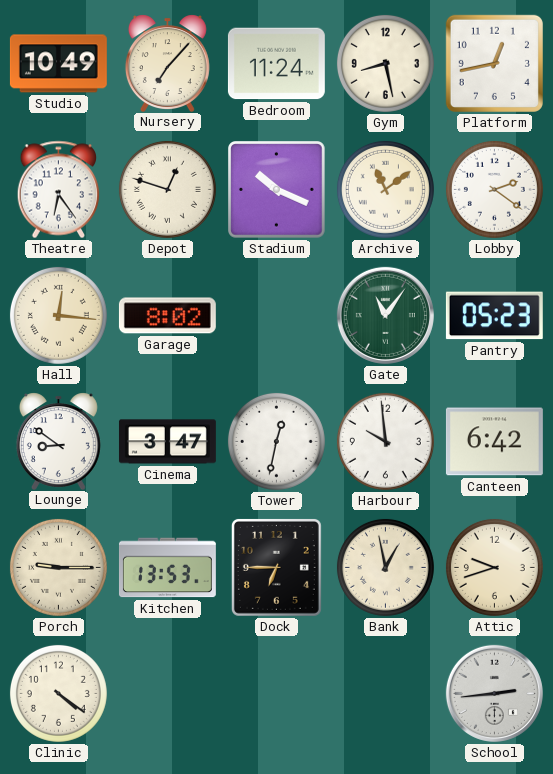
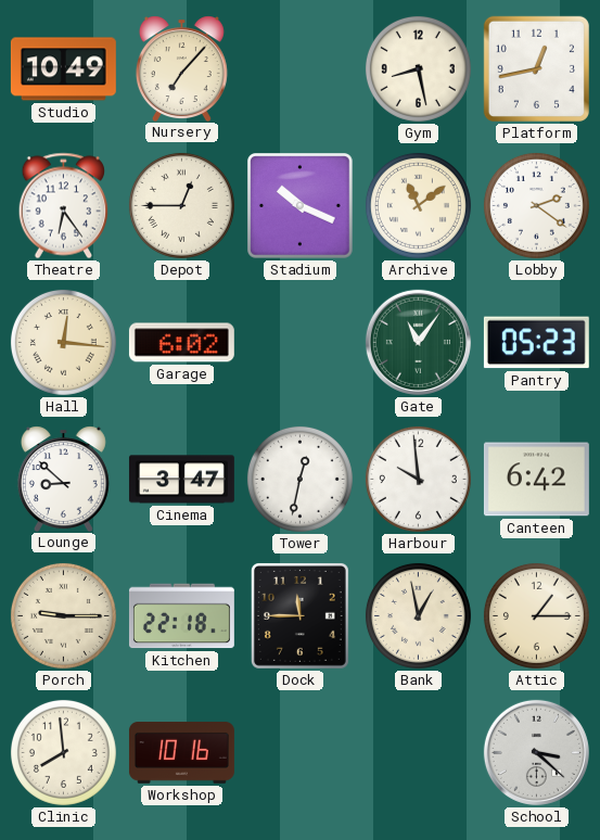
Bedroom: 11:24 -> none
Depot: 12:48 -> 12:45
Garage: 8:02 -> 6:02
Lounge: 8:51 -> 8:52
Kitchen: 13:53 -> 22:18
Dock: 6:45 -> 11:45
Attic: 9:42 -> 1:15
Clinic: 4:21 -> 7:59
Workshop: none -> 10:16
School: 2:44 -> 3:22
